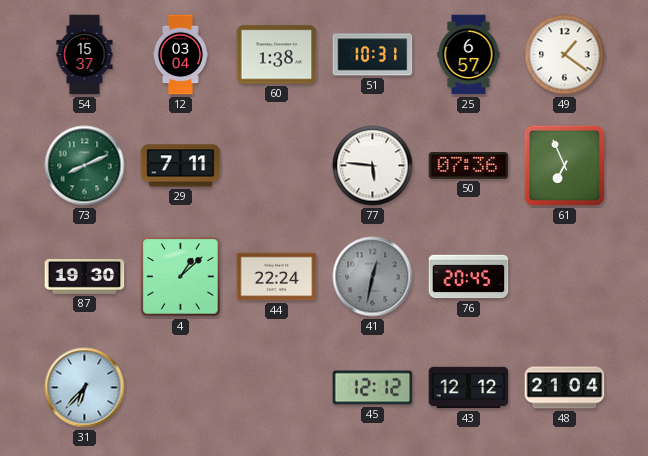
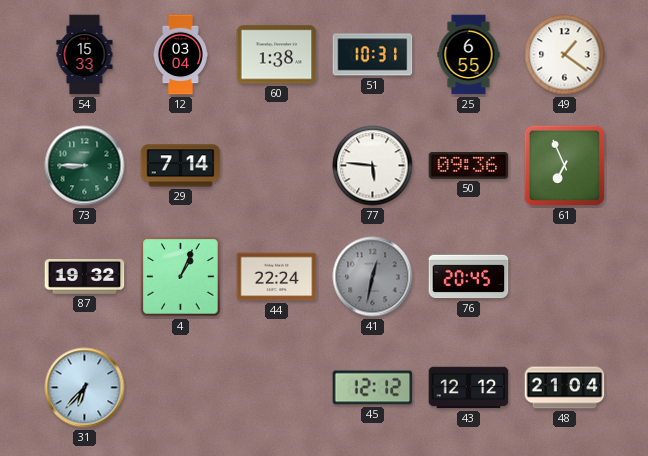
54: 15:37 -> 15:33
25: 6:57 -> 6:55
73: 8:11 -> 8:45
29: 7:11 -> 7:14
50: 07:36 -> 09:36
87: 19:30 -> 19:32
4: 1:08 -> 1:04
